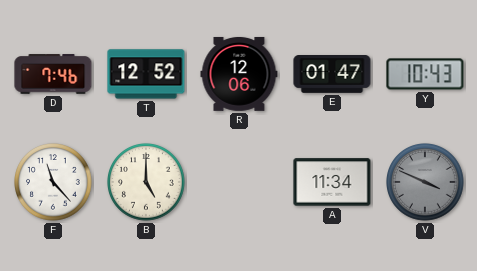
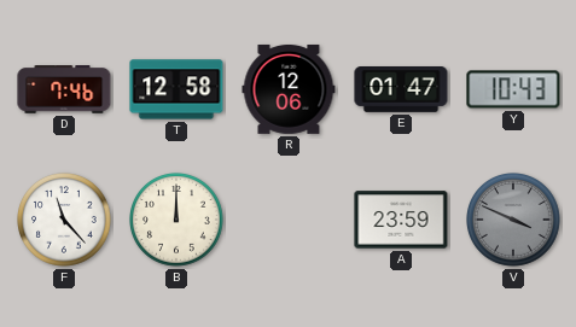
T: 12:52 -> 12:58
B: 5:00 -> 12:00
A: 11:34 -> 23:59
